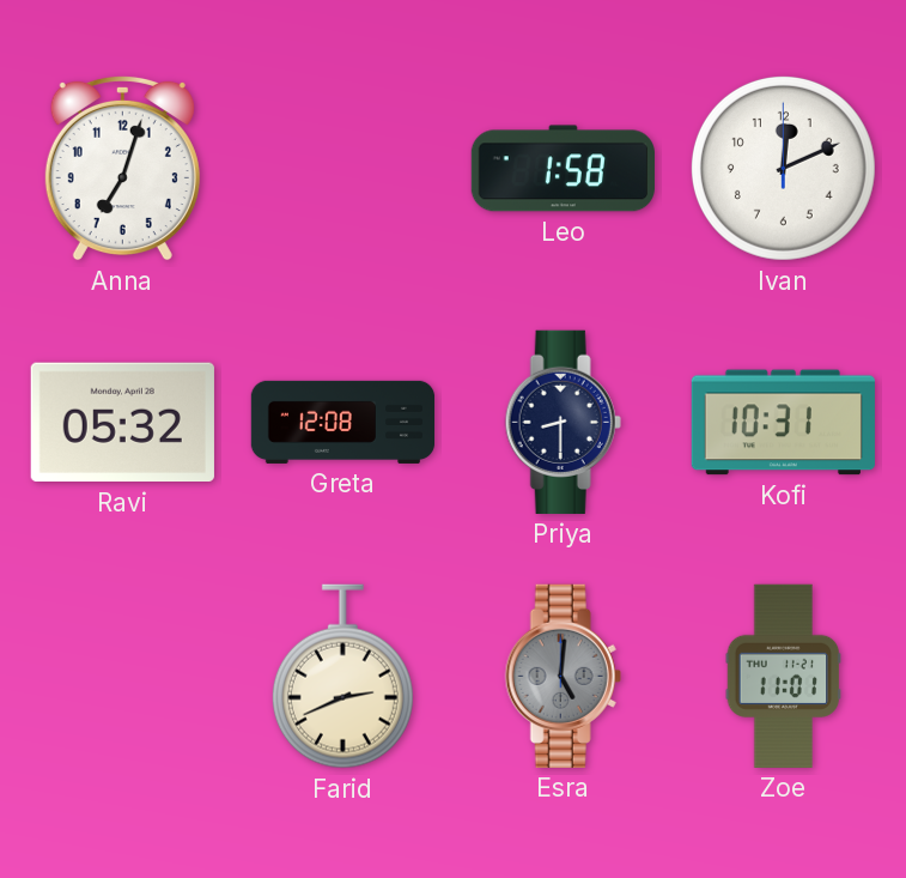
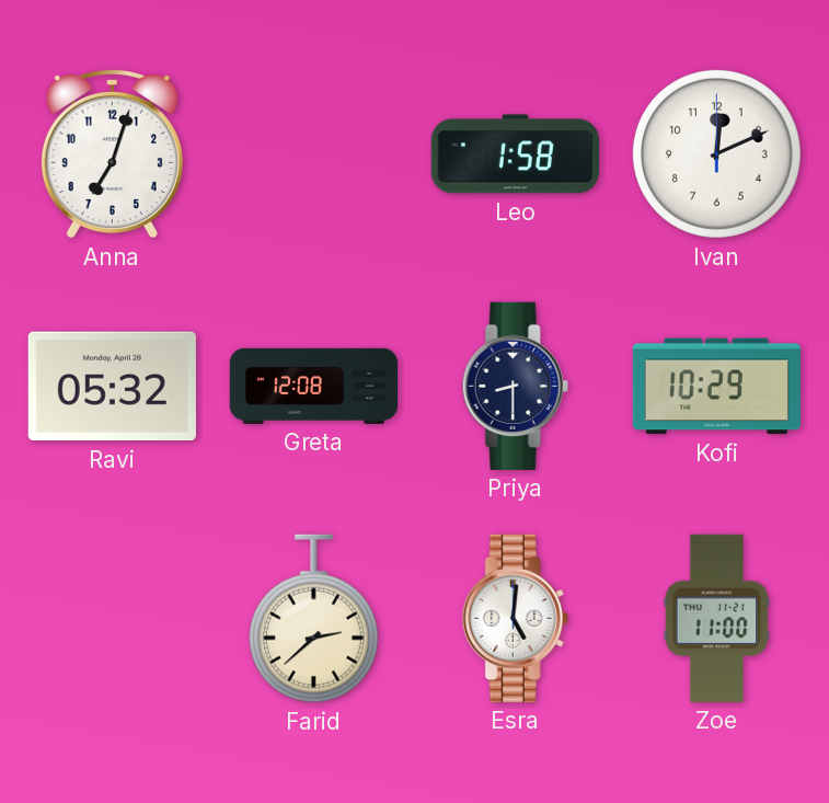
Kofi: 10:31 -> 10:29
Farid: 2:41 -> 2:38
Esra dial: grey -> white
Zoe: 11:01 -> 11:00
